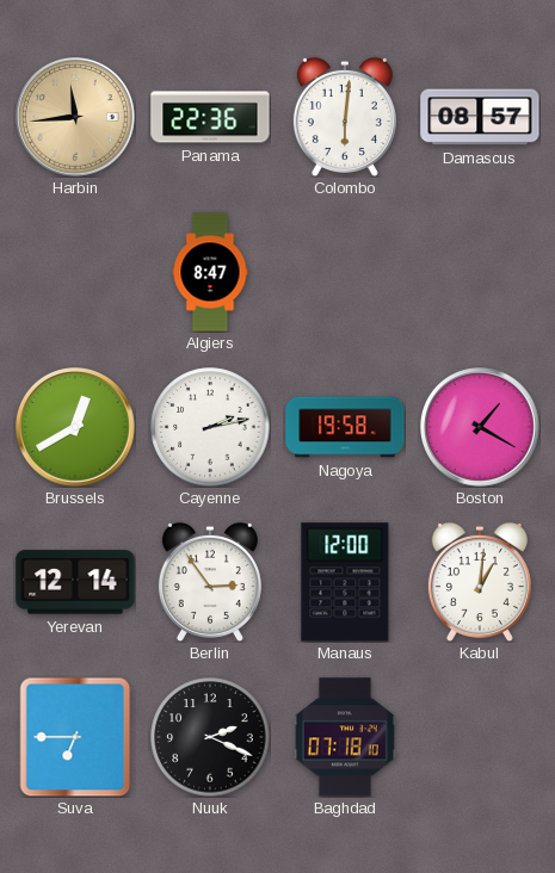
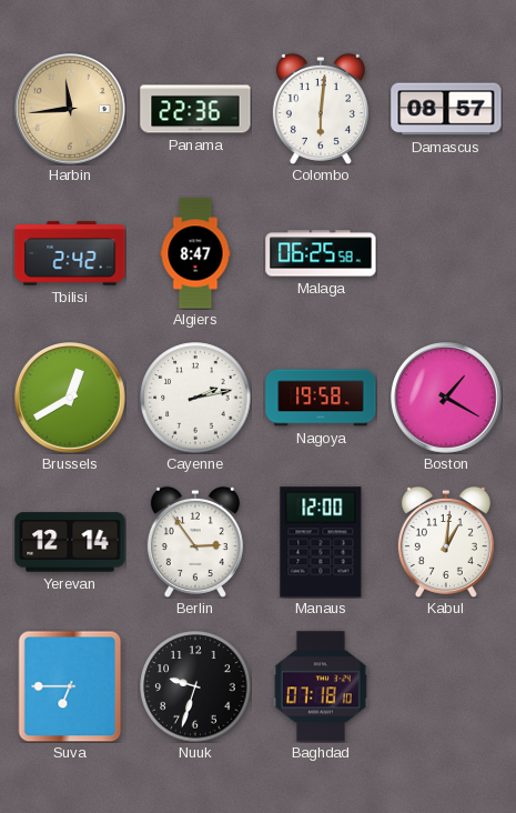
Tbilisi: none -> 2:42
Malaga: none -> 06:25
Nuuk: 2:19 -> 9:33
